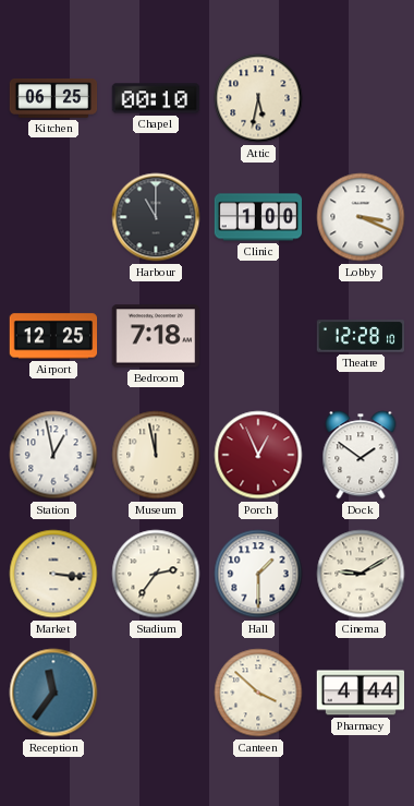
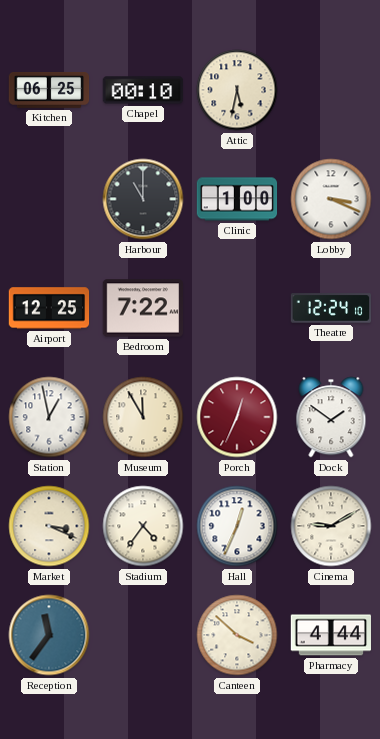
Bedroom: 7:18 -> 7:22
Theatre: 12:28 -> 12:24
Museum: 11:58 -> 11:55
Porch: 12:56 -> 12:34
Market: 3:16 -> 3:19
Stadium: 2:36 -> 4:36
Hall: 1:30 -> 12:34
